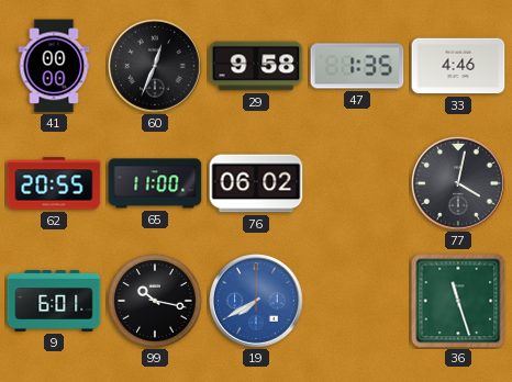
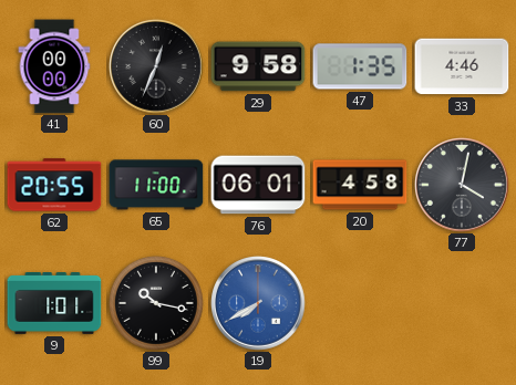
76: 06:02 -> 06:01
20: none -> 4:58
9: 6:01 -> 1:01
36: 11:27 -> none
